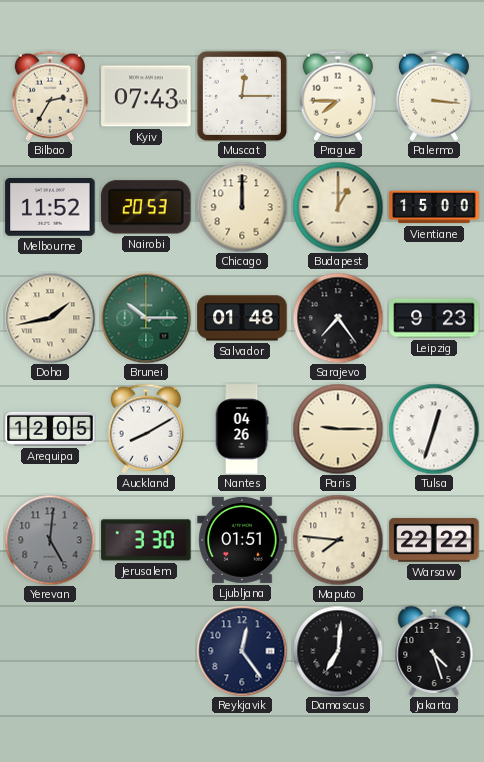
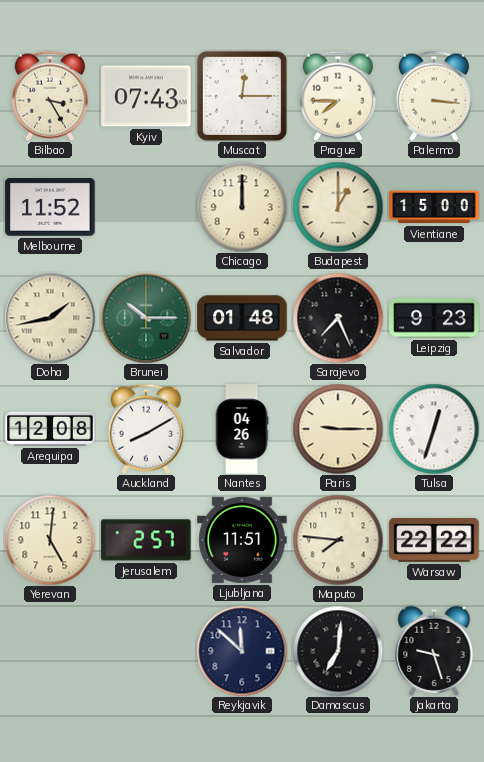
Bilbao: 2:35 -> 3:25
Nairobi: 20:53 -> none
Sarajevo: 7:24 -> 7:26
Arequipa: 12:05 -> 12:08
Yerevan dial: grey -> cream
Jerusalem: 3:30 -> 2:57
Ljubljana: 01:51 -> 11:51
Reykjavik: 12:24 -> 11:52
Jakarta: 4:27 -> 9:27
